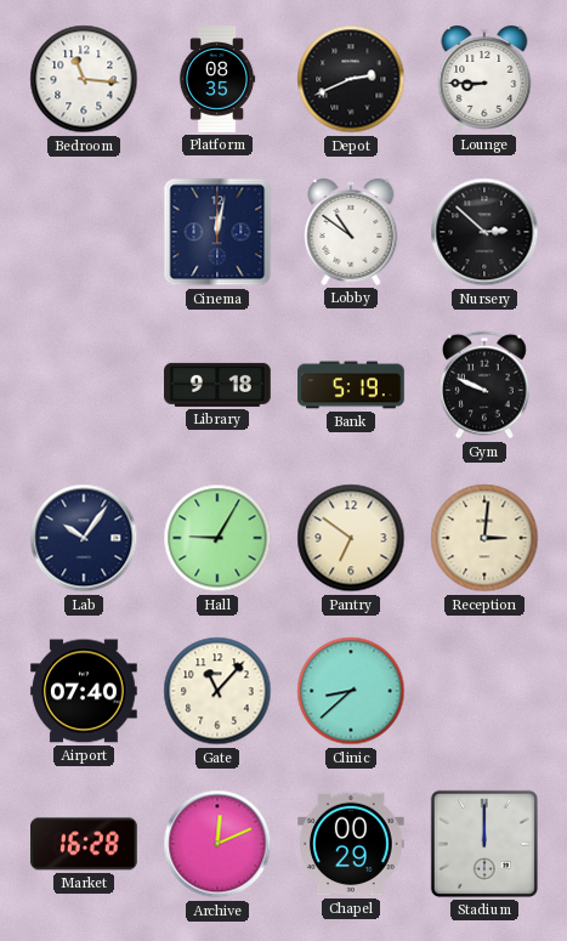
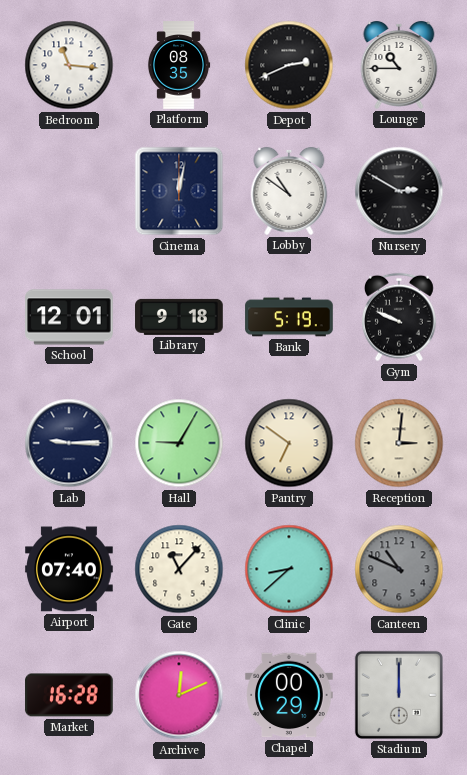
Lounge: 8:45 -> 10:45
Nursery: 2:52 -> 2:50
School: none -> 12:01
Lab: 10:06 -> 9:15
Canteen: none -> 10:49
